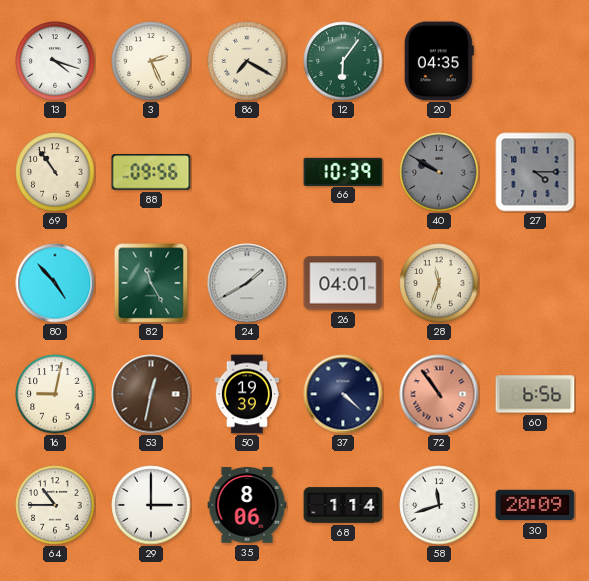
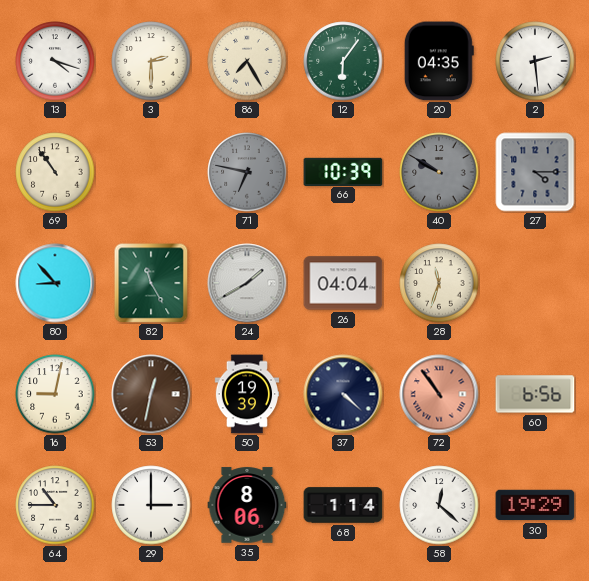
3: 2:26 -> 2:30
86: 7:20 -> 7:25
2: none -> 2:29
88: 09:56 -> none
71: none -> 6:47
80: 4:53 -> 8:53
26: 04:01 -> 04:04
58: 11:42 -> 12:22
30: 20:09 -> 19:29
